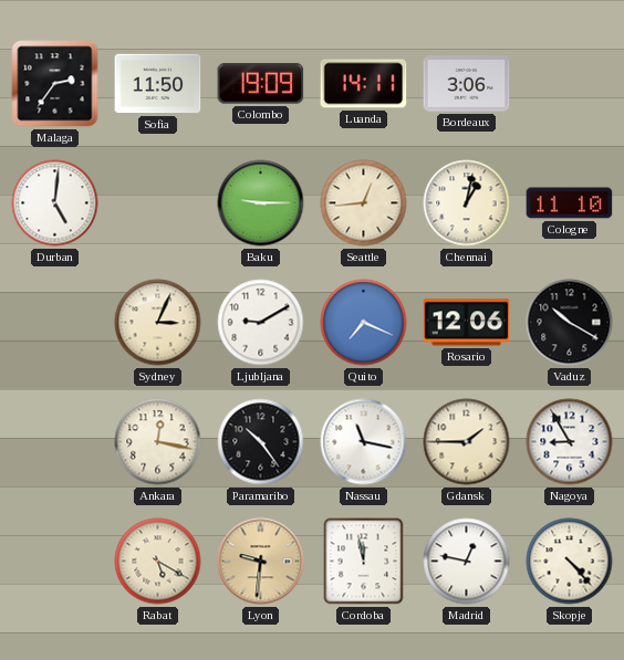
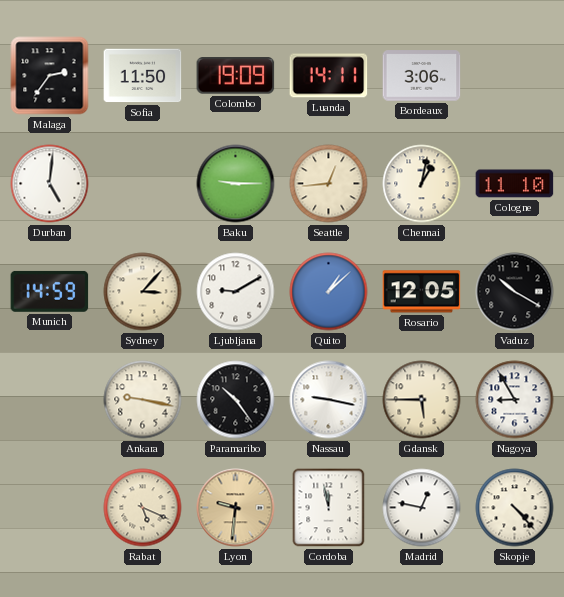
Munich: none -> 14:59
Sydney: 3:04 -> 3:07
Quito: 7:19 -> 1:08
Rosario: 12:06 -> 12:05
Ankara: 12:17 -> 9:17
Nassau: 11:17 -> 9:17
Gdansk: 1:45 -> 5:45
Rabat: 5:20 -> 5:19
